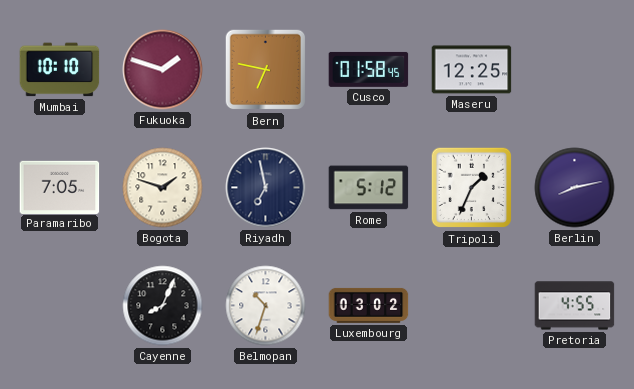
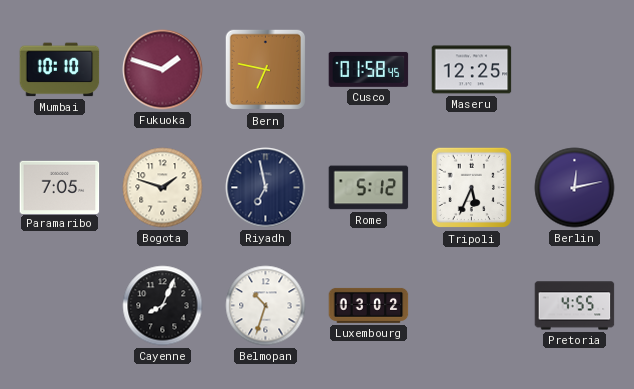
Tripoli: 1:34 -> 5:34
Berlin: 8:13 -> 12:13
